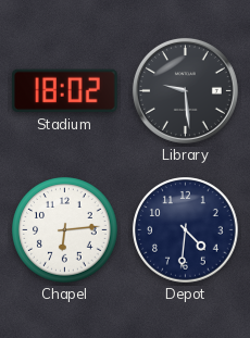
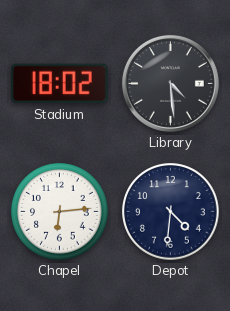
Library: 9:29 -> 4:29
